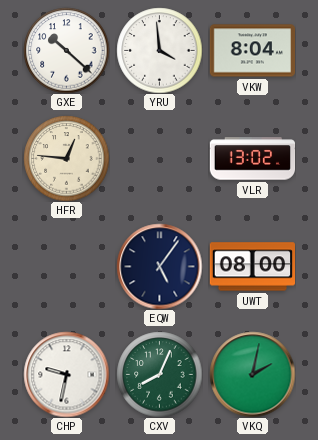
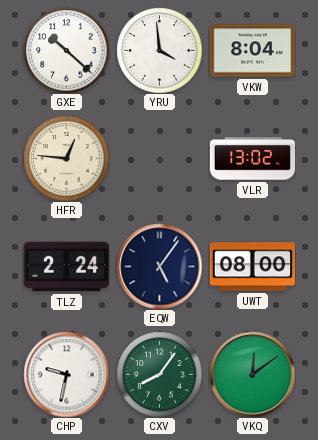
TLZ: none -> 2:24
CXV: 8:04 -> 8:06
VKQ: 2:02 -> 12:09
